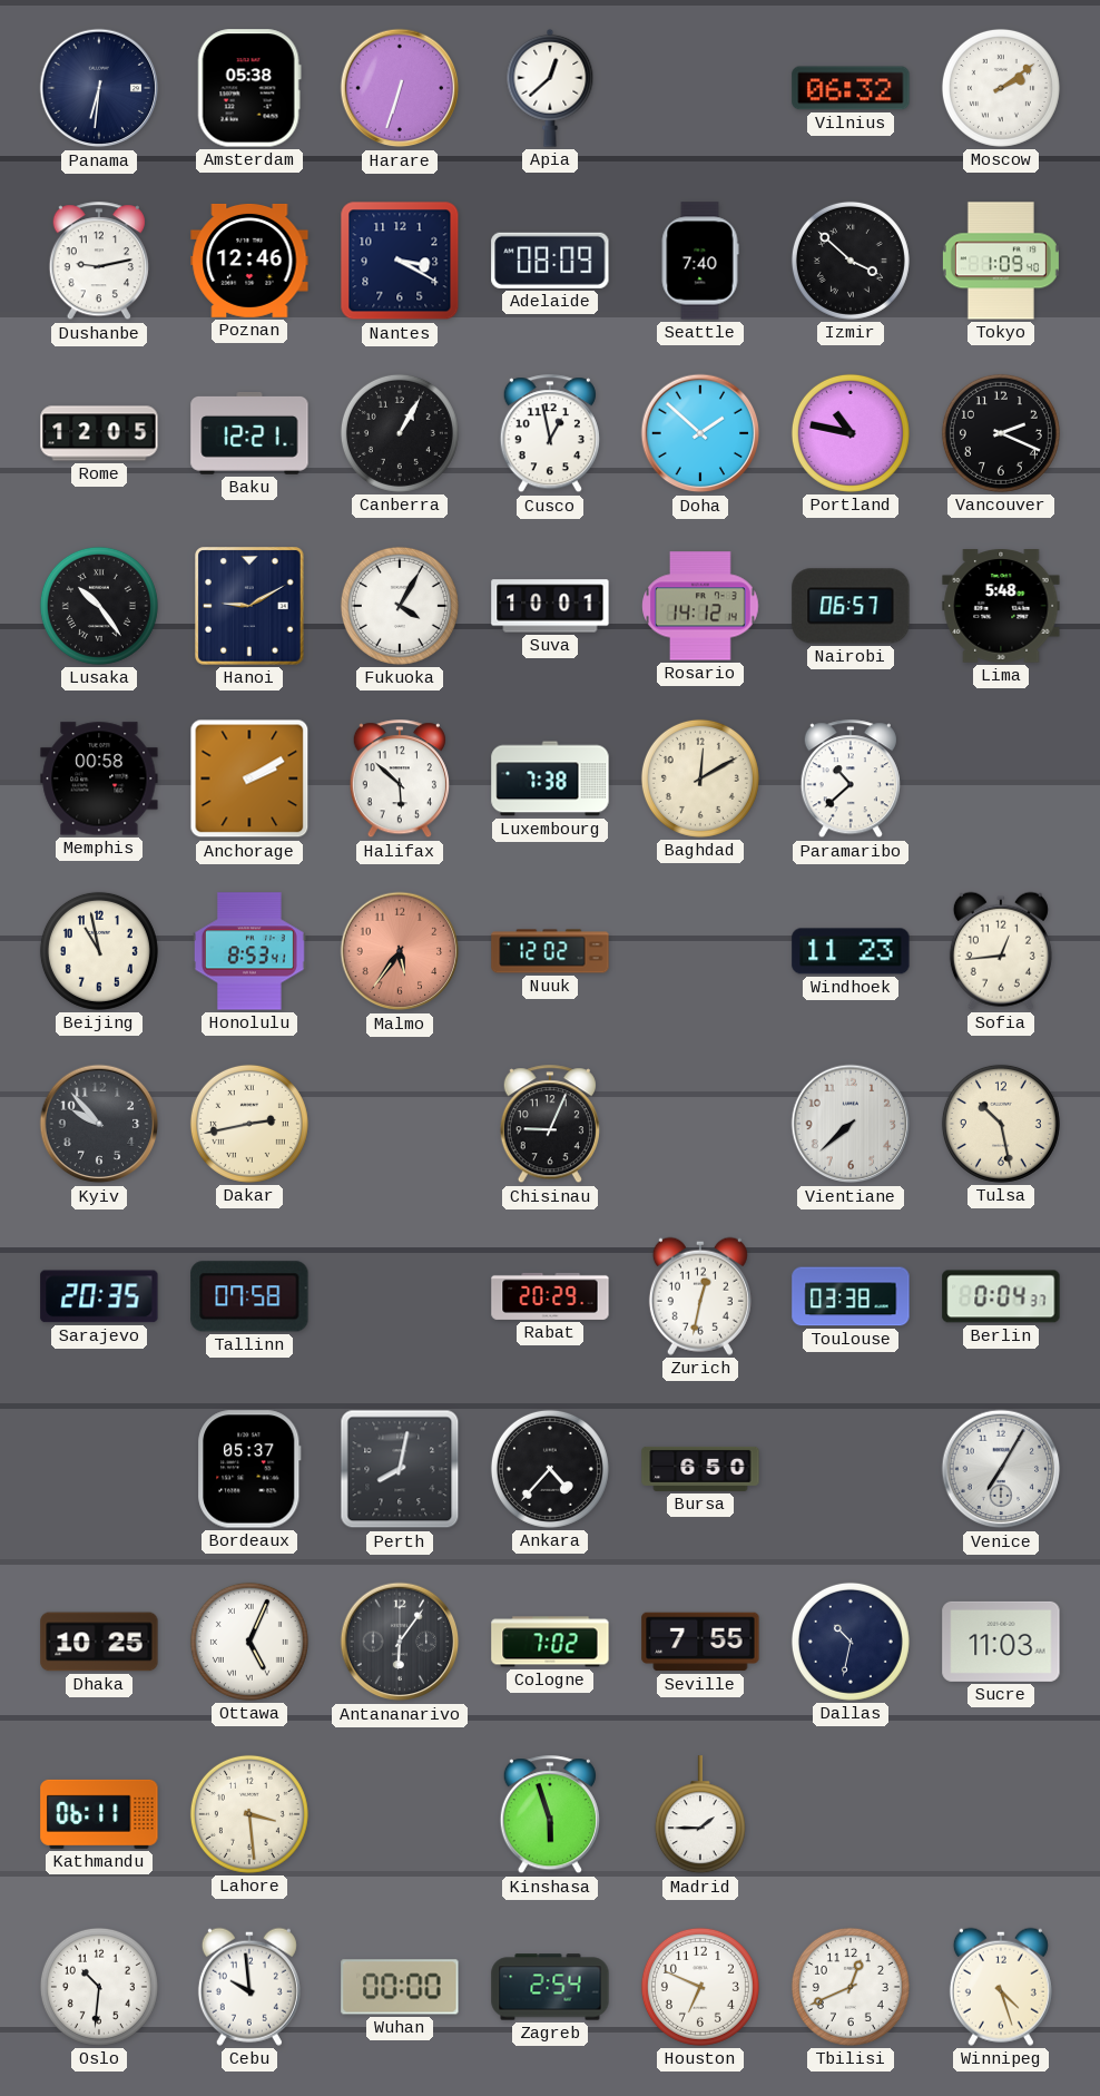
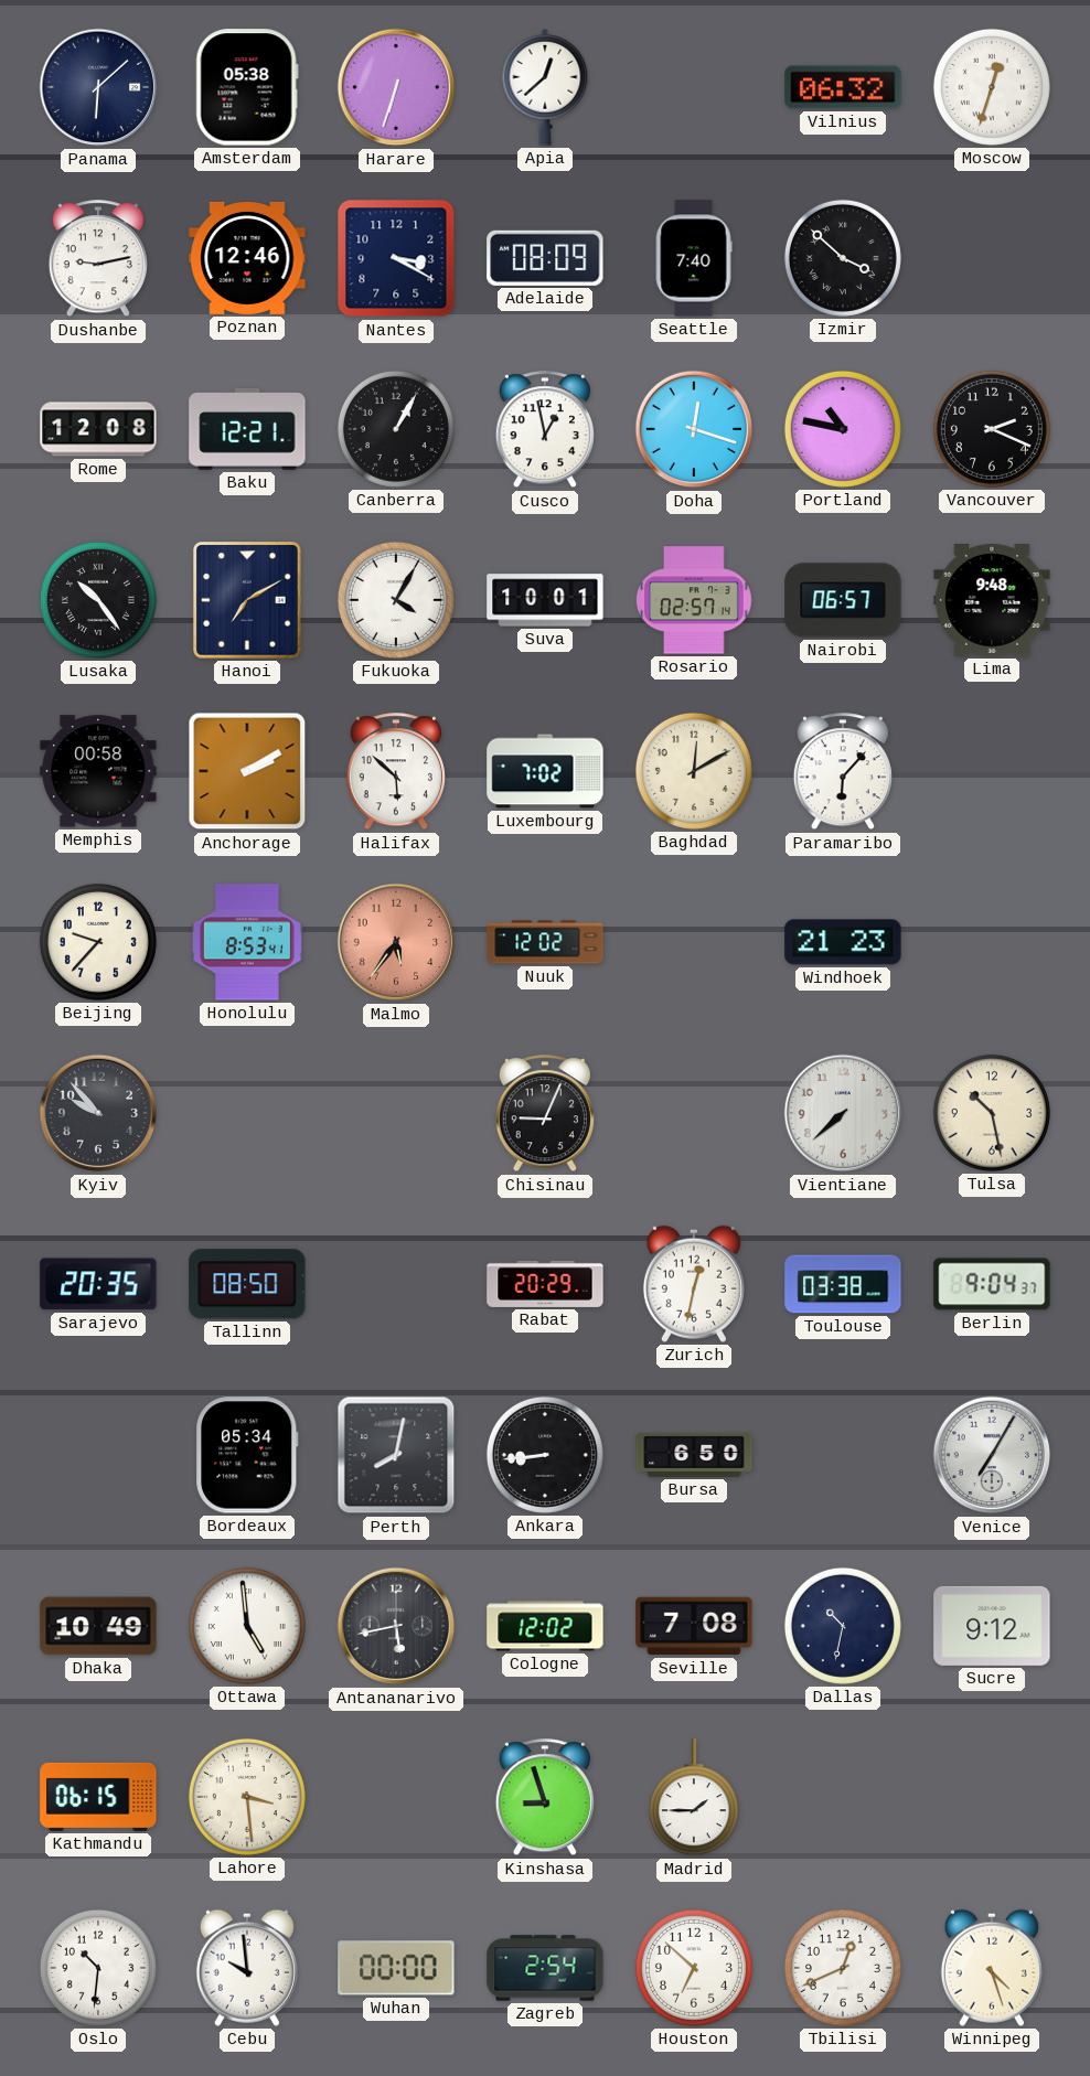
Panama: 6:31 -> 6:08
Moscow: 2:09 -> 12:33
Tokyo: 1:09 -> none
Rome: 12:05 -> 12:08
Doha: 1:52 -> 12:18
Hanoi: 9:10 -> 7:10
Rosario: 14:12 -> 02:57
Lima: 5:48 -> 9:48
Luxembourg: 7:38 -> 7:02
Paramaribo: 10:38 -> 6:07
Beijing: 10:58 -> 9:37
Windhoek: 11:23 -> 21:23
Sofia: 12:44 -> none
Dakar: 2:43 -> none
Tallinn: 07:58 -> 08:50
Berlin: 0:04 -> 9:04
Bordeaux: 05:37 -> 05:34
Ankara: 4:37 -> 8:44
Dhaka: 10:25 -> 10:49
Ottawa: 5:04 -> 4:59
Antananarivo: 6:06 -> 5:43
Cologne: 7:02 -> 12:02
Seville: 7:55 -> 7:08
Sucre: 11:03 -> 9:12
Kathmandu: 06:11 -> 06:15
Kinshasa: 5:57 -> 8:57
Houston: 6:49 -> 6:52
